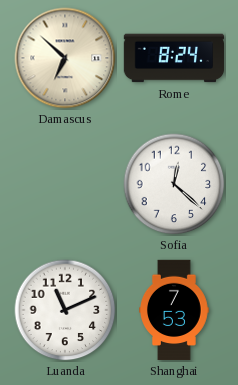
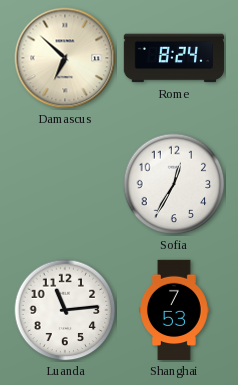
Sofia: 12:22 -> 12:35
Luanda: 11:11 -> 11:14
